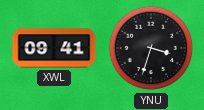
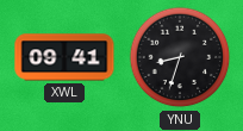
YNU: 3:33 -> 8:33
